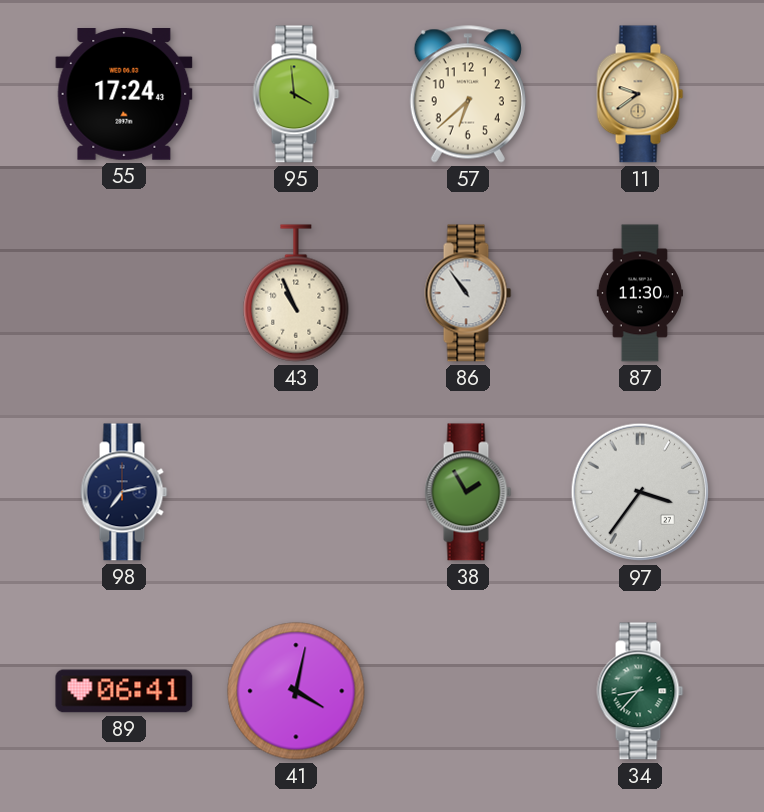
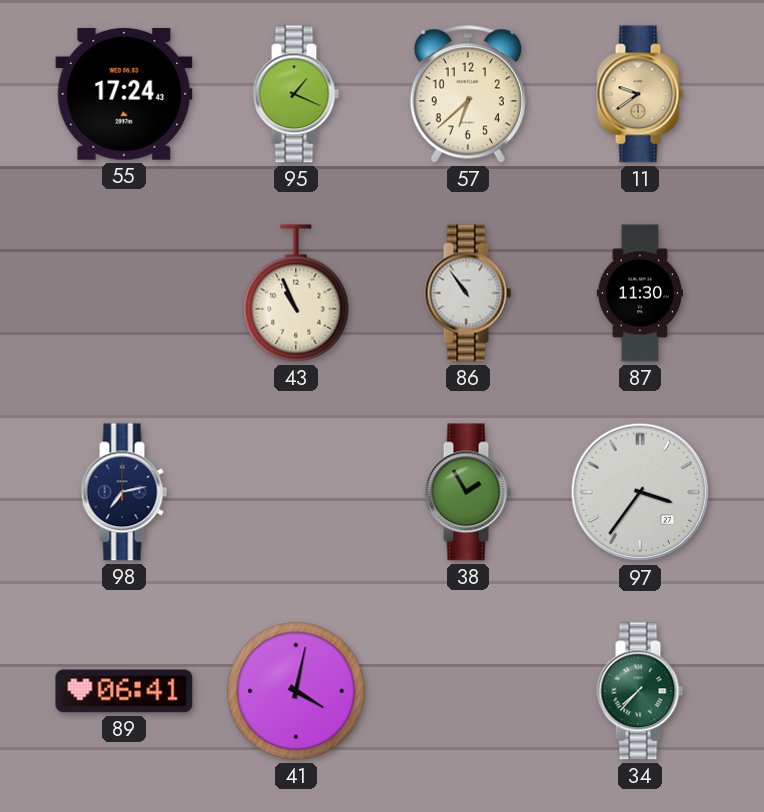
95: 3:59 -> 1:19
34: 8:37 -> 7:37
